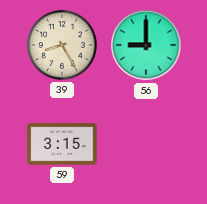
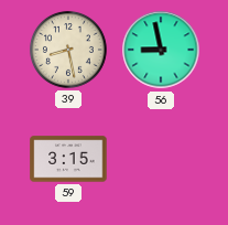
39: 8:25 -> 8:28
56: 9:00 -> 8:58
